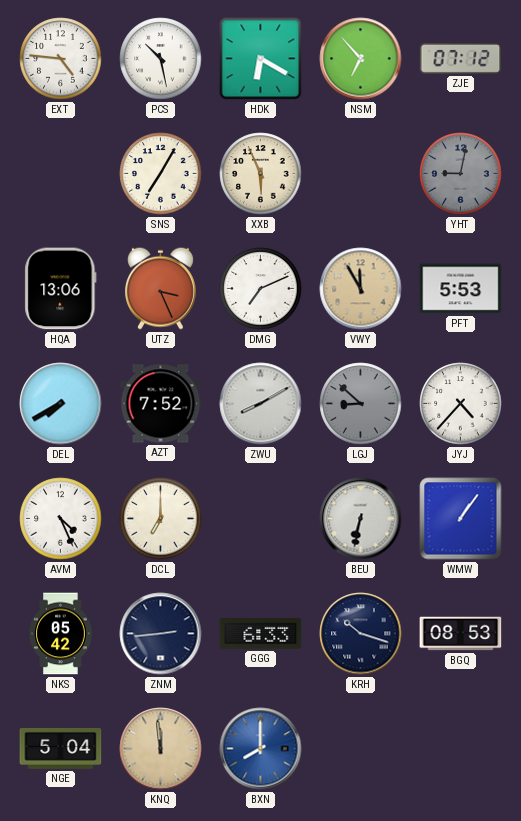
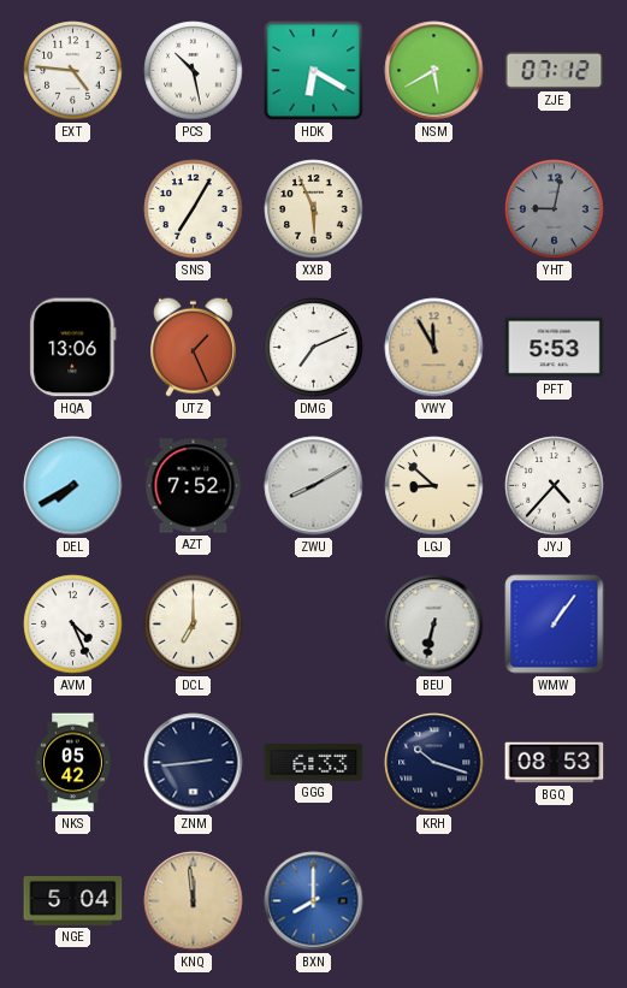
NSM: 6:53 -> 5:40
UTZ: 3:26 -> 1:26
LGJ dial: grey -> cream
